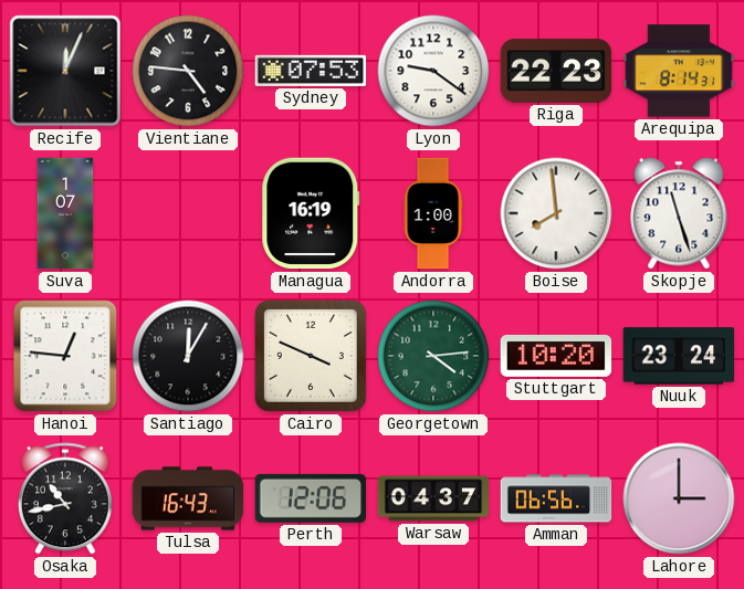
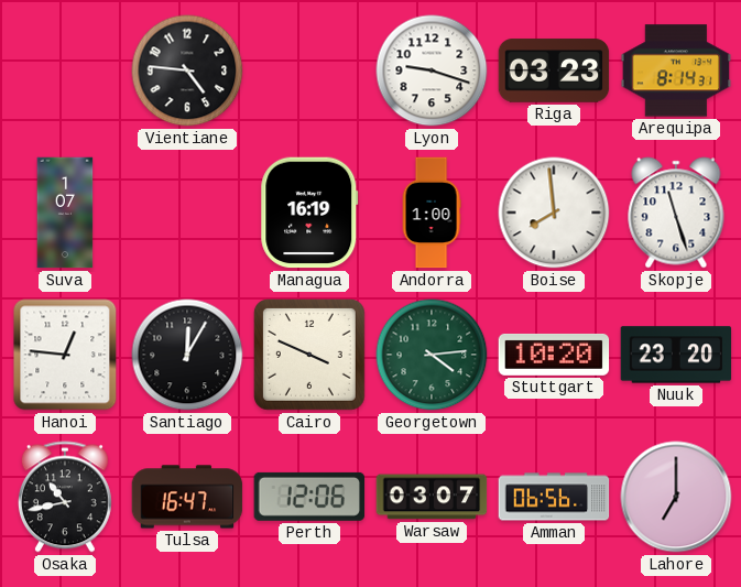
Recife: 12:04 -> none
Sydney: 07:53 -> none
Lyon: 9:21 -> 9:18
Riga: 22:23 -> 03:23
Nuuk: 23:24 -> 23:20
Tulsa: 16:43 -> 16:47
Warsaw: 04:37 -> 03:07
Lahore: 3:00 -> 7:00
